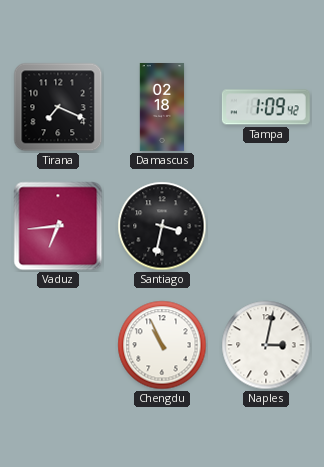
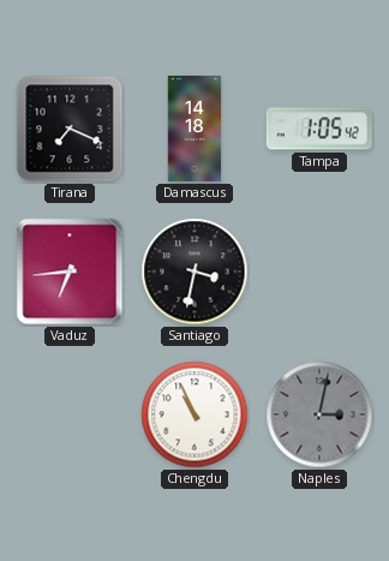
Damascus: 02:18 -> 14:18
Tampa: 1:09 -> 1:05
Naples dial: white -> grey
